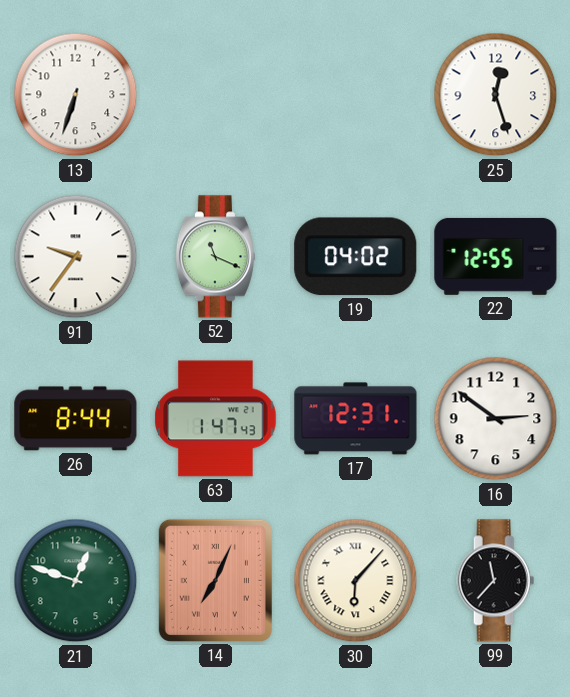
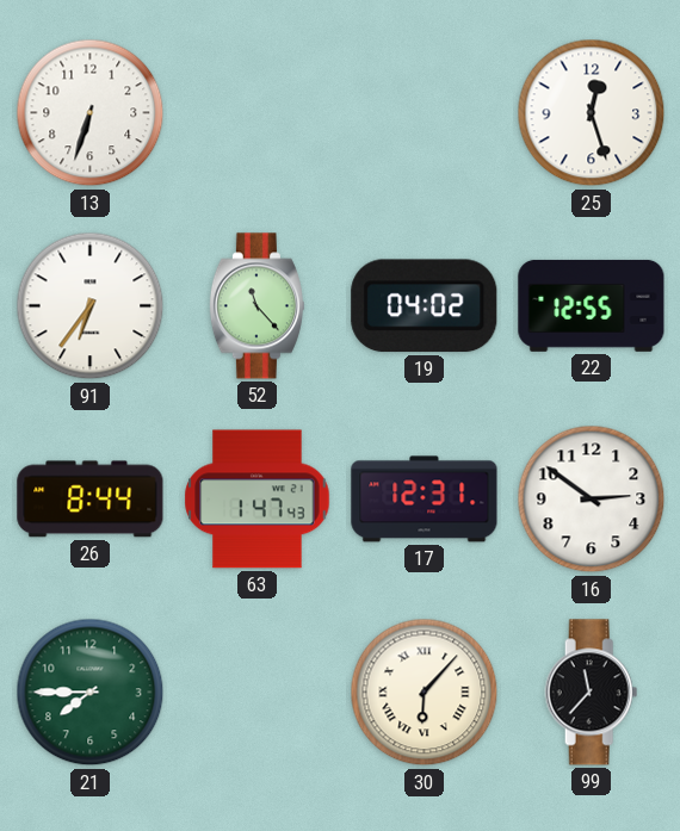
91: 9:36 -> 6:36
52: 11:19 -> 11:23
21: 12:48 -> 7:45
14: 7:04 -> none
